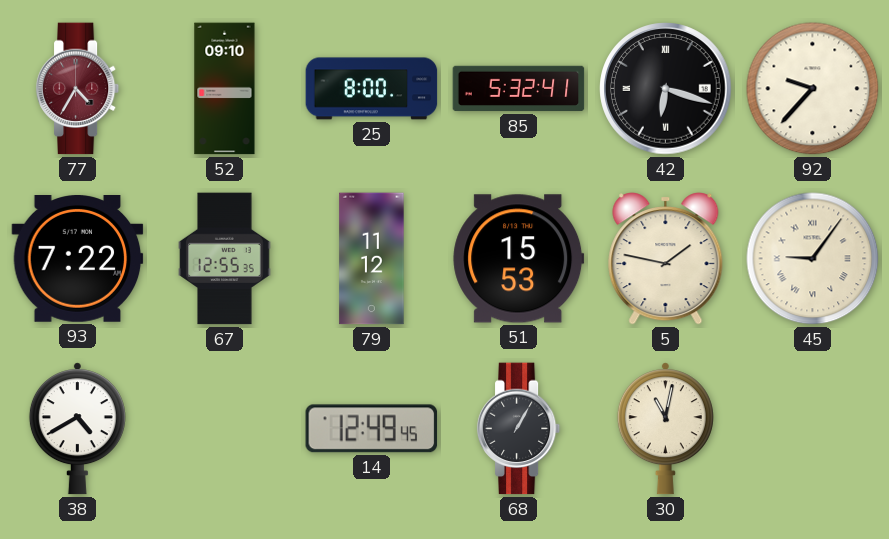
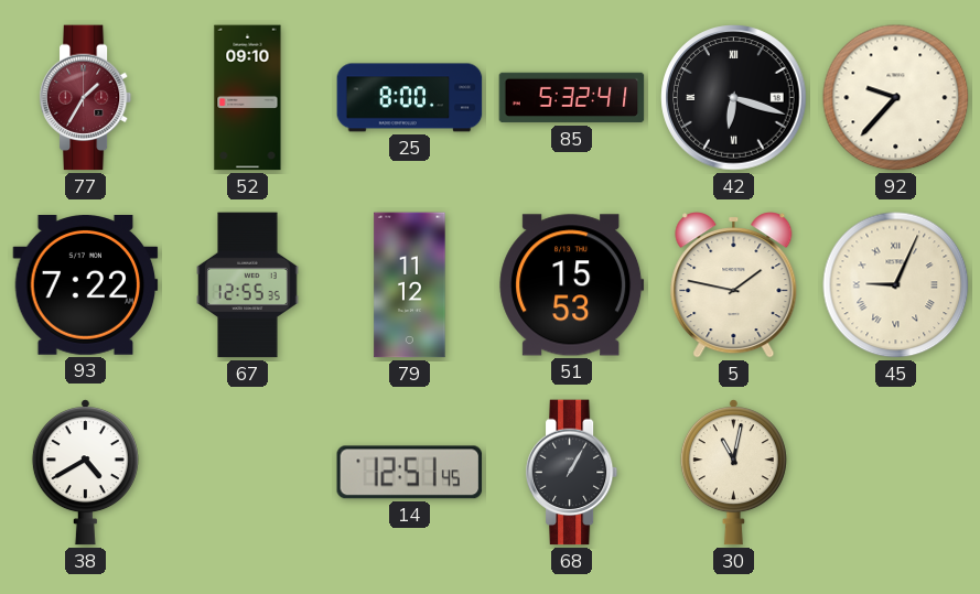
77: 4:35 -> 1:35
45: 9:06 -> 9:04
14: 12:49 -> 12:51
